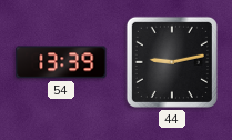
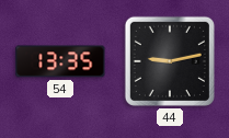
54: 13:39 -> 13:35
